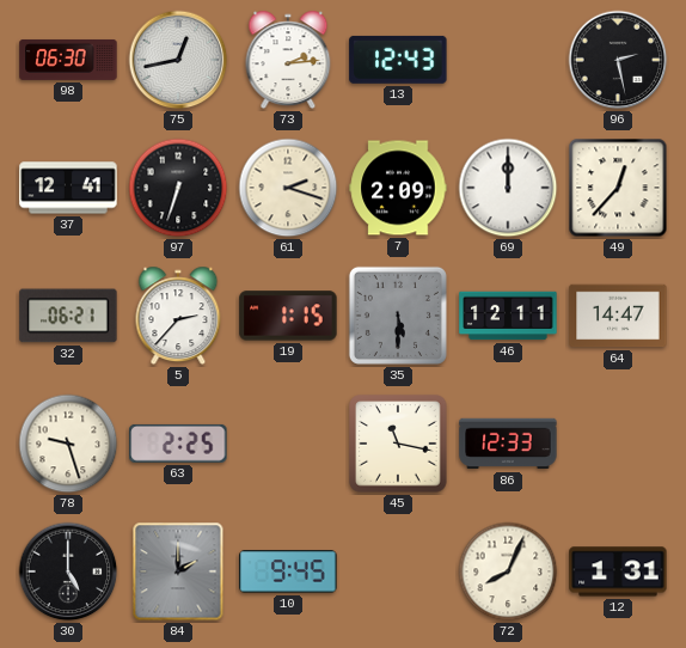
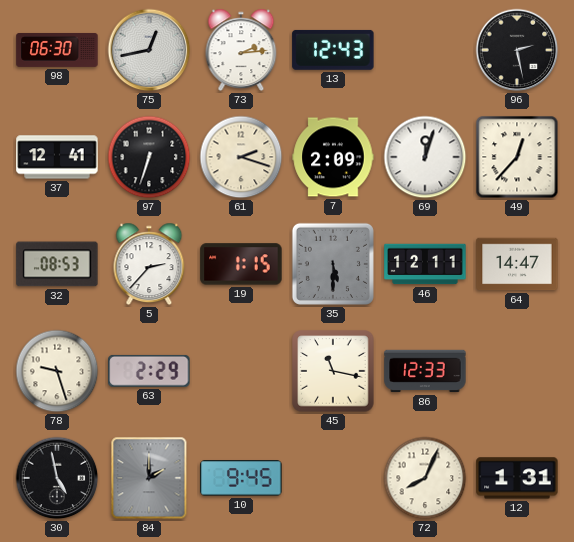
69: 12:00 -> 12:03
32: 06:21 -> 08:53
63: 2:25 -> 2:29
30: 5:00 -> 4:58
